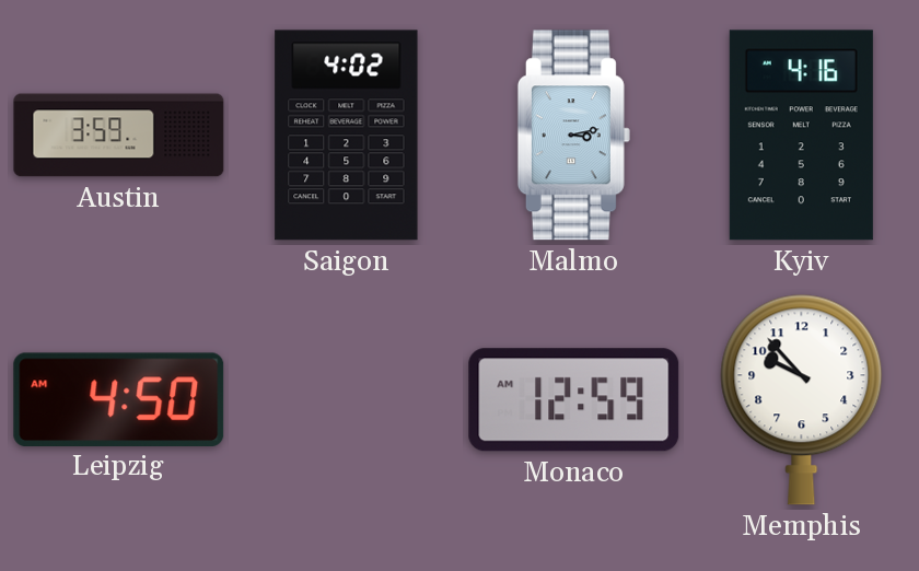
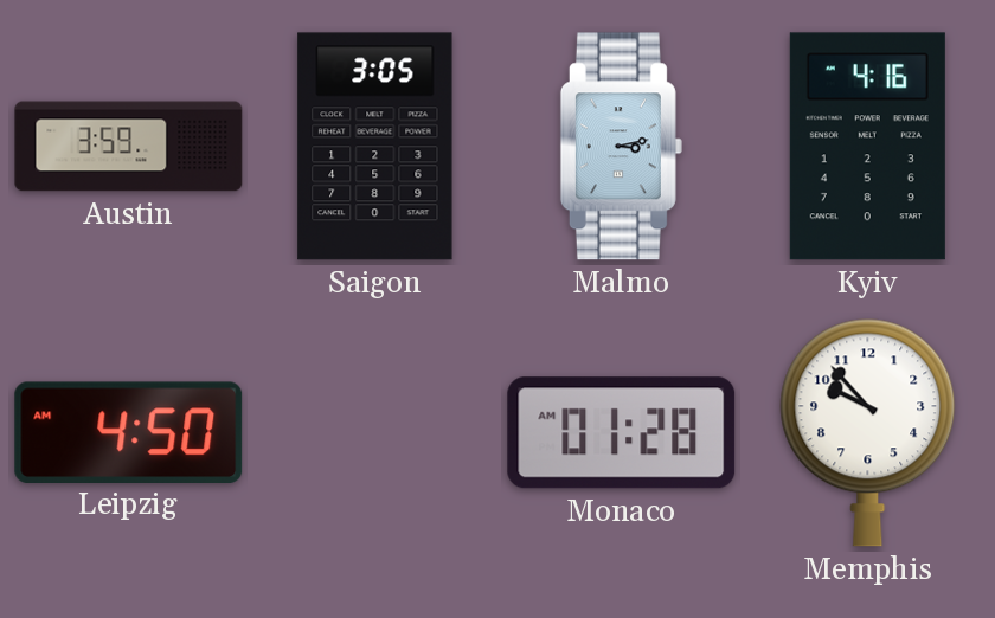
Saigon: 4:02 -> 3:05
Monaco: 12:59 -> 01:28
